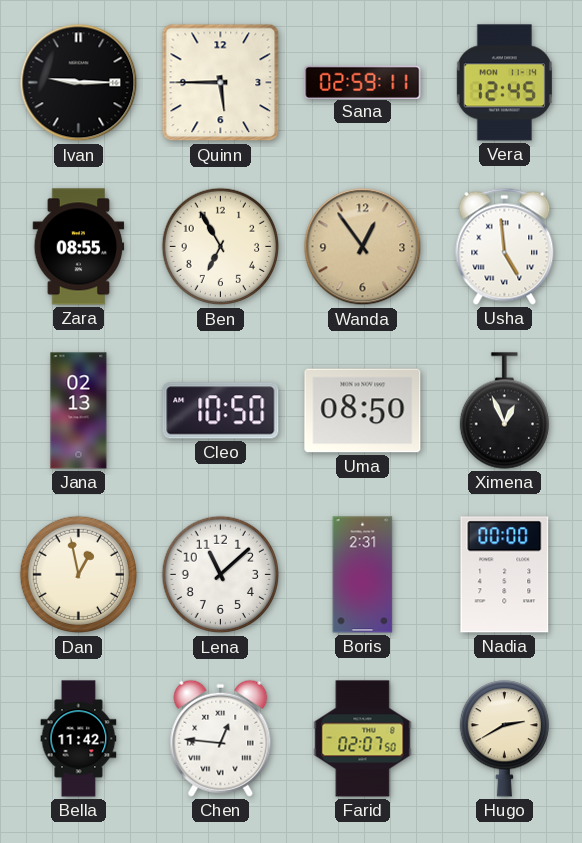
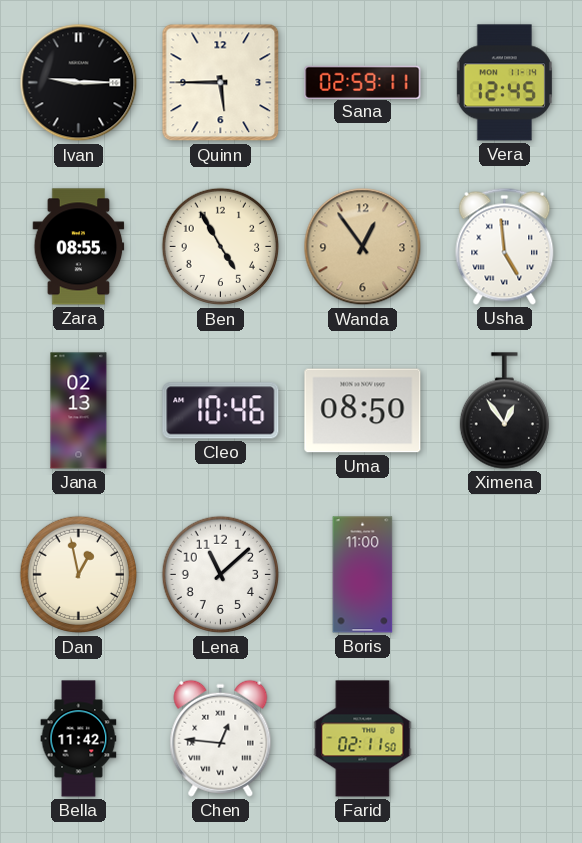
Ben: 6:55 -> 4:55
Cleo: 10:50 -> 10:46
Ximena: 12:56 -> 12:54
Boris: 2:31 -> 11:00
Nadia: 00:00 -> none
Farid: 02:07 -> 02:11
Hugo: 2:40 -> none
